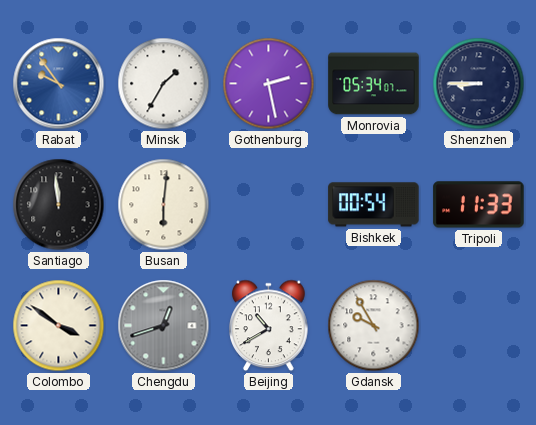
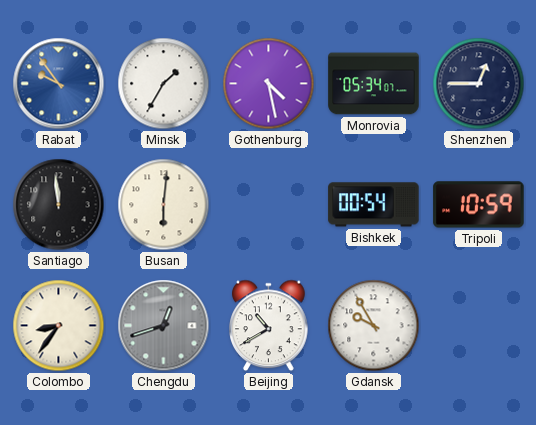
Gothenburg: 2:28 -> 4:28
Shenzhen: 8:45 -> 12:45
Tripoli: 11:33 -> 10:59
Colombo: 3:51 -> 8:36
